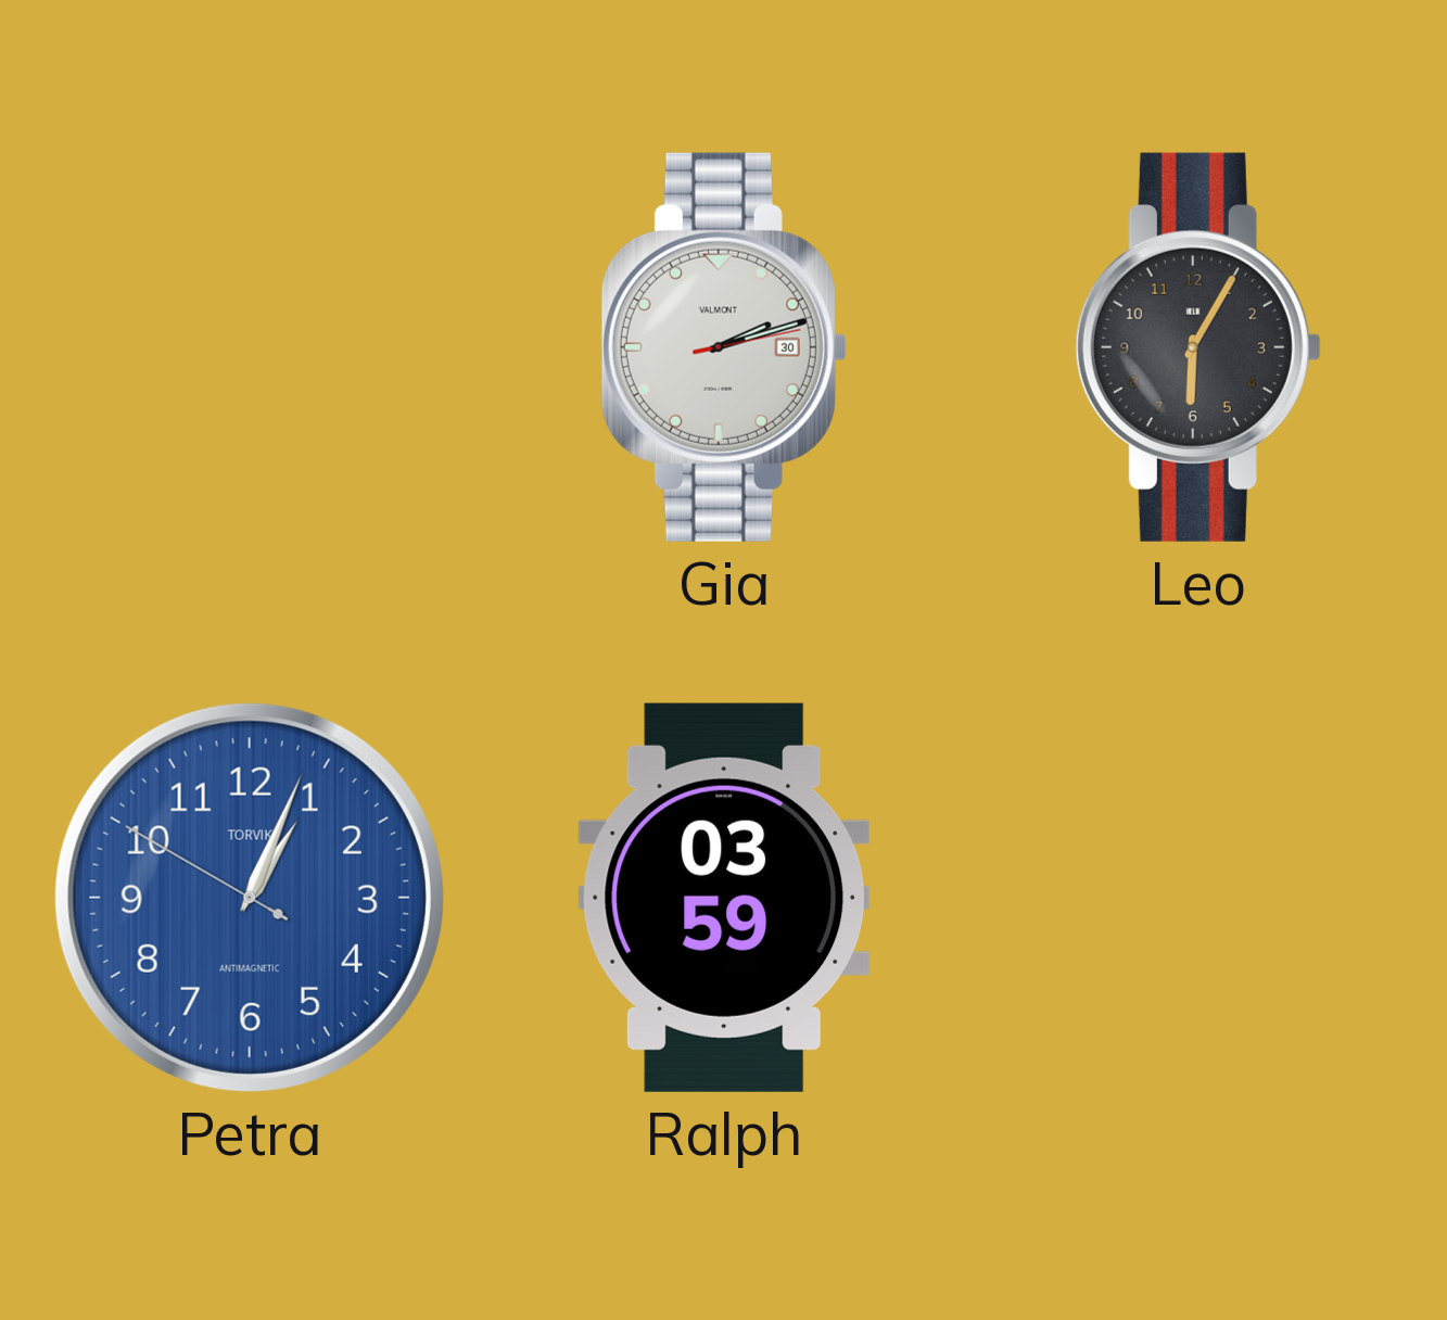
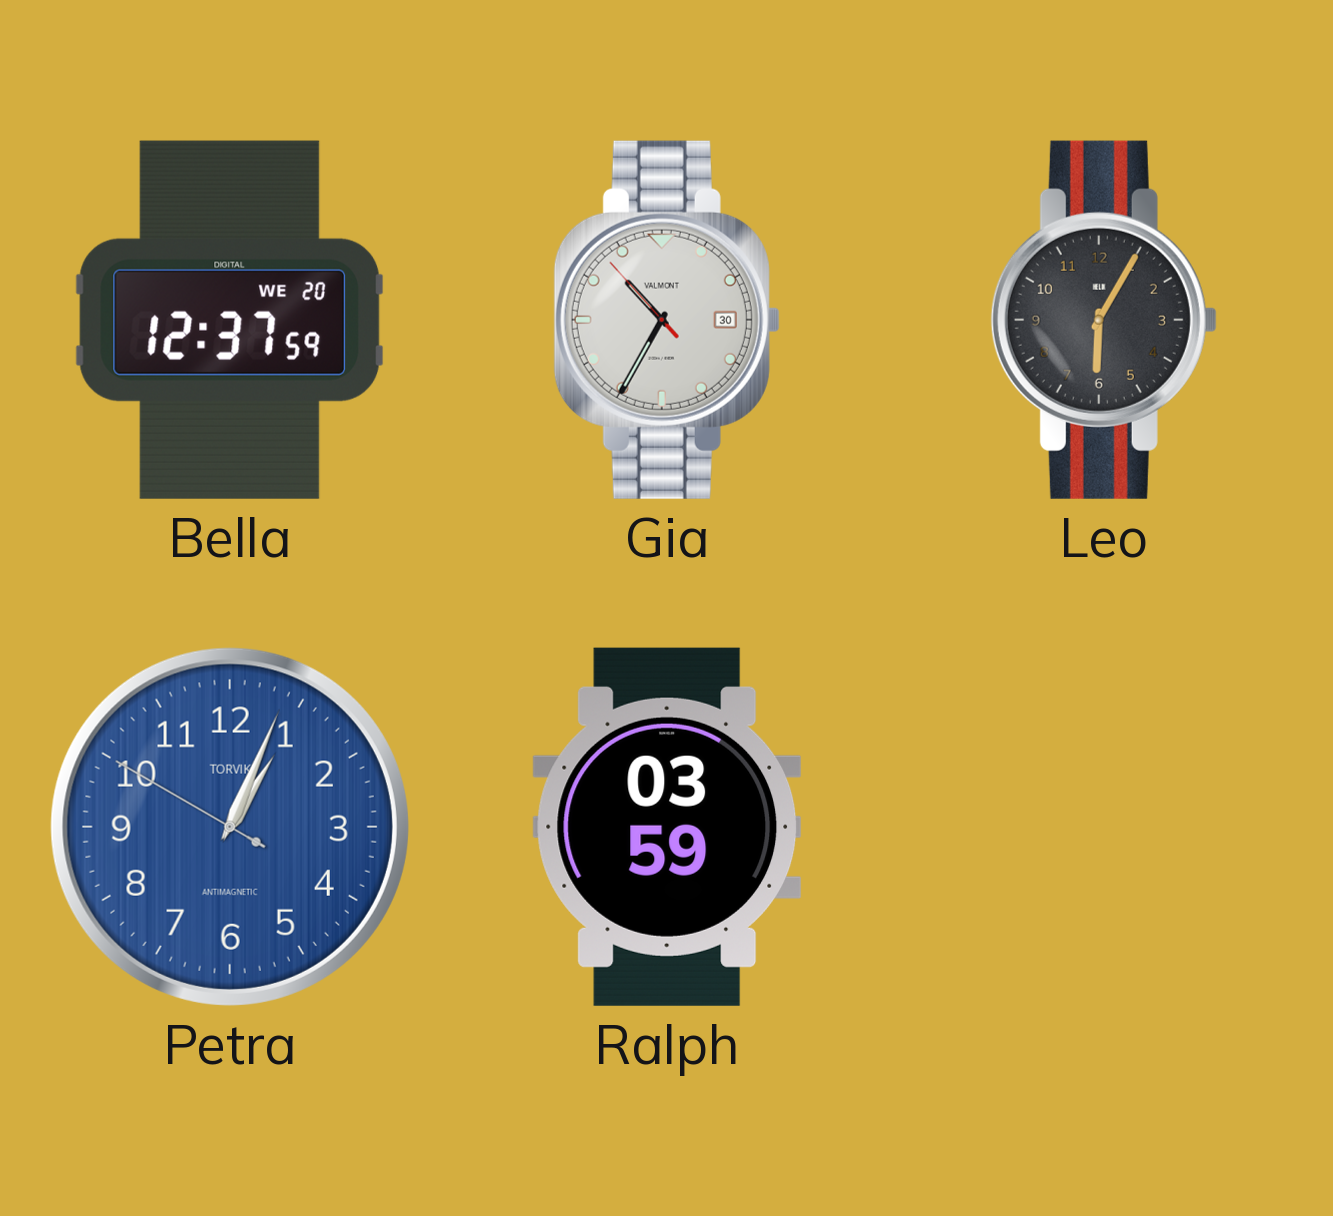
Bella: none -> 12:37
Gia: 2:12 -> 10:34
